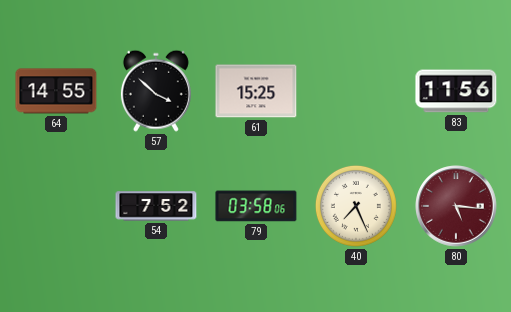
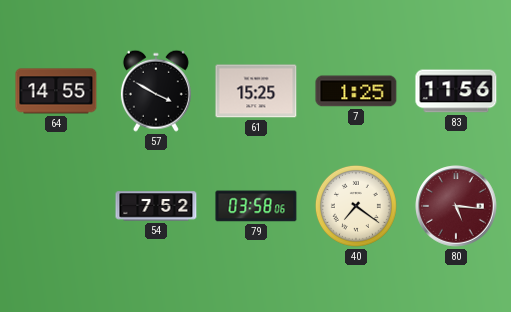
57: 3:52 -> 3:50
7: none -> 1:25
40: 7:26 -> 7:21
